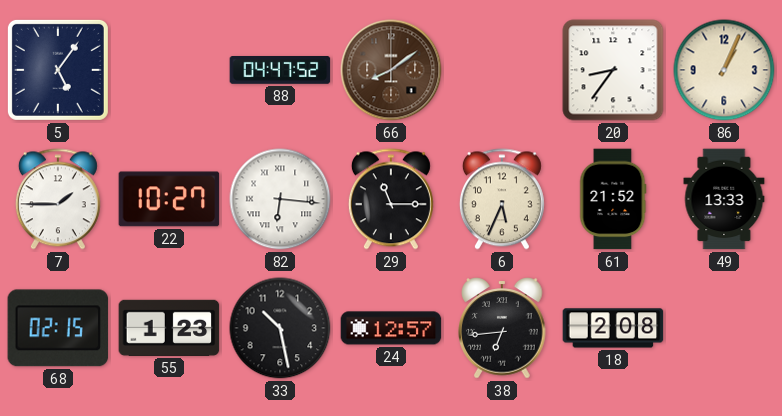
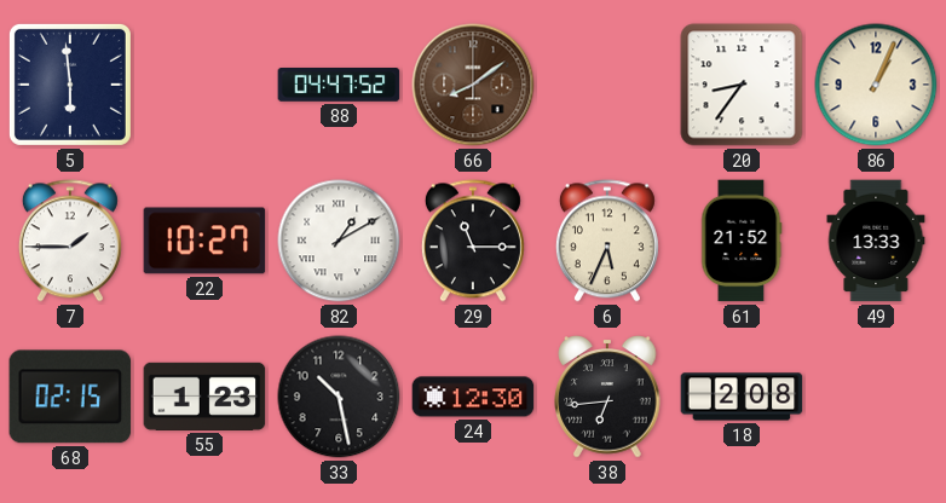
5: 5:06 -> 5:59
82: 6:16 -> 1:10
24: 12:57 -> 12:30
